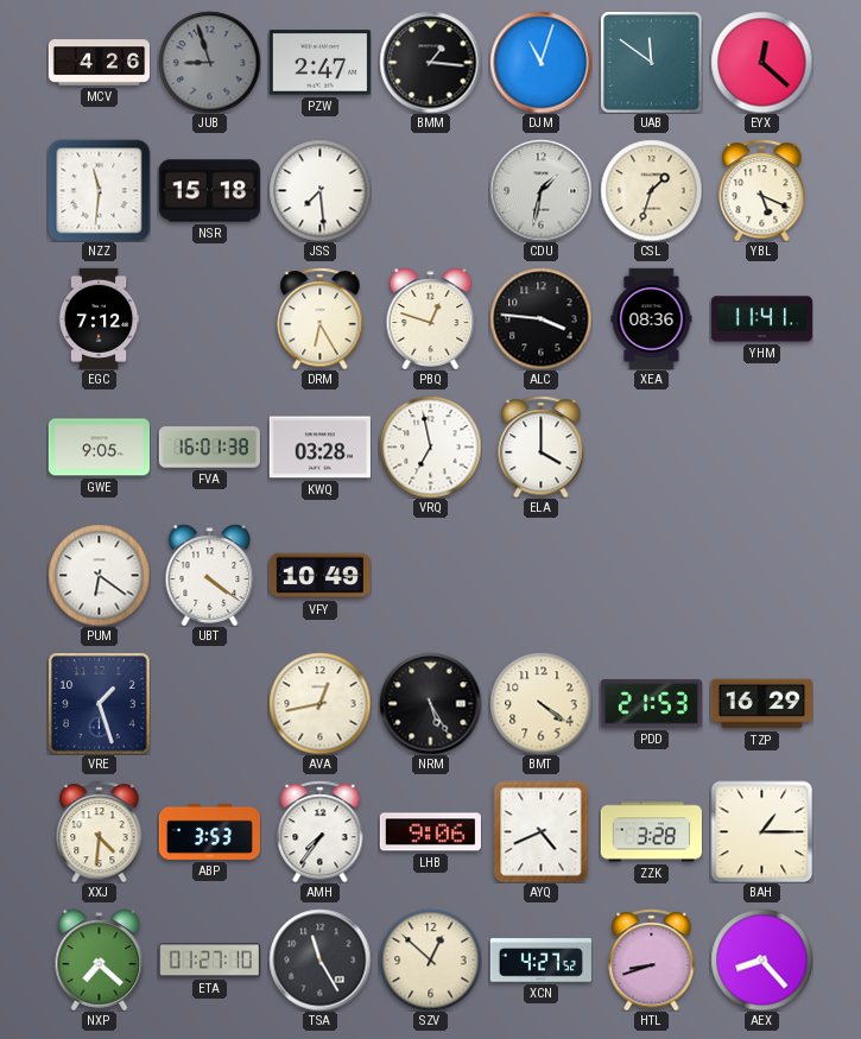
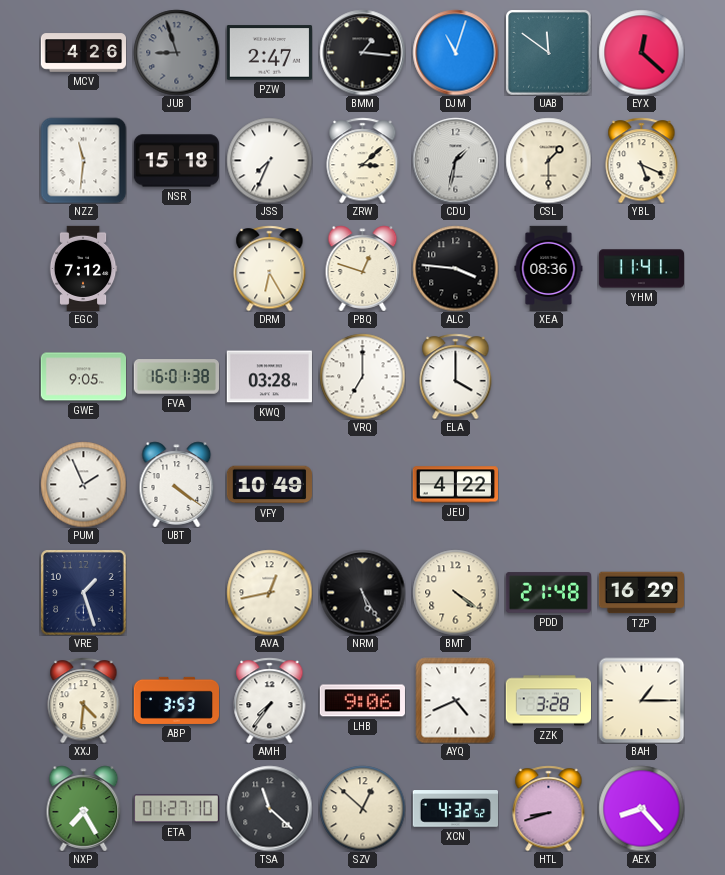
JSS: 7:29 -> 7:34
ZRW: none -> 3:08
CSL: 1:33 -> 1:30
VRQ: 6:58 -> 7:00
PUM: 6:21 -> 1:56
JEU: none -> 4:22
PDD: 21:53 -> 21:48
NXP: 7:22 -> 7:25
TSA: 11:25 -> 11:22
XCN: 4:27 -> 4:32
